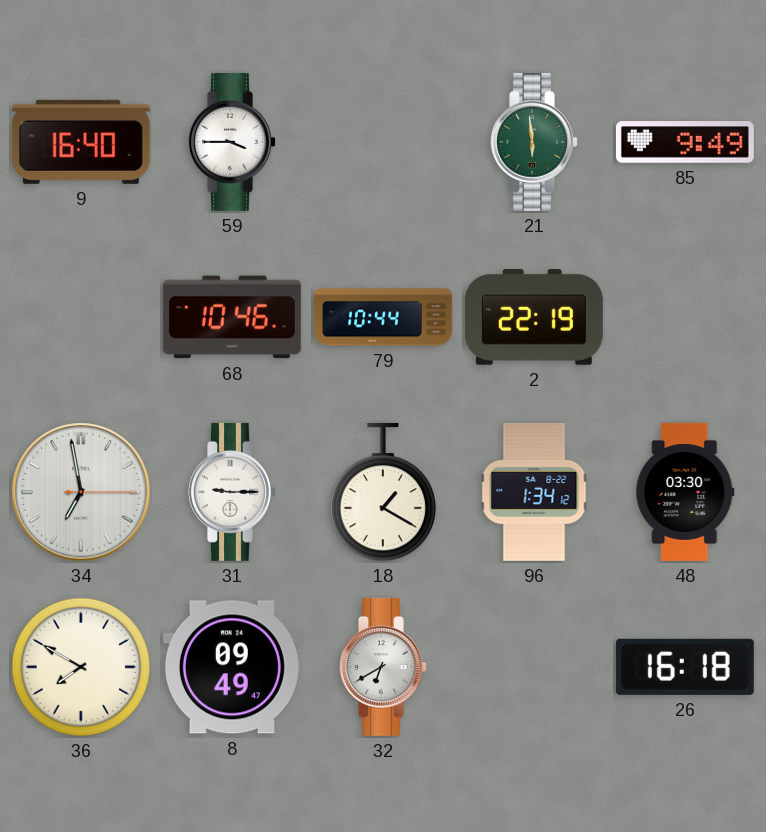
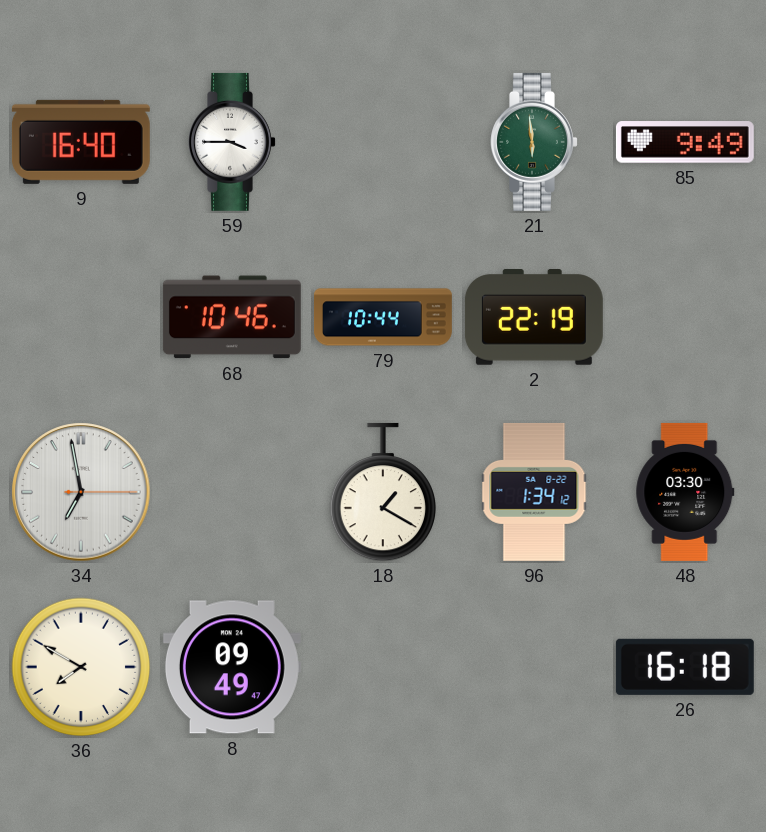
31: 9:15 -> none
32: 6:40 -> none
